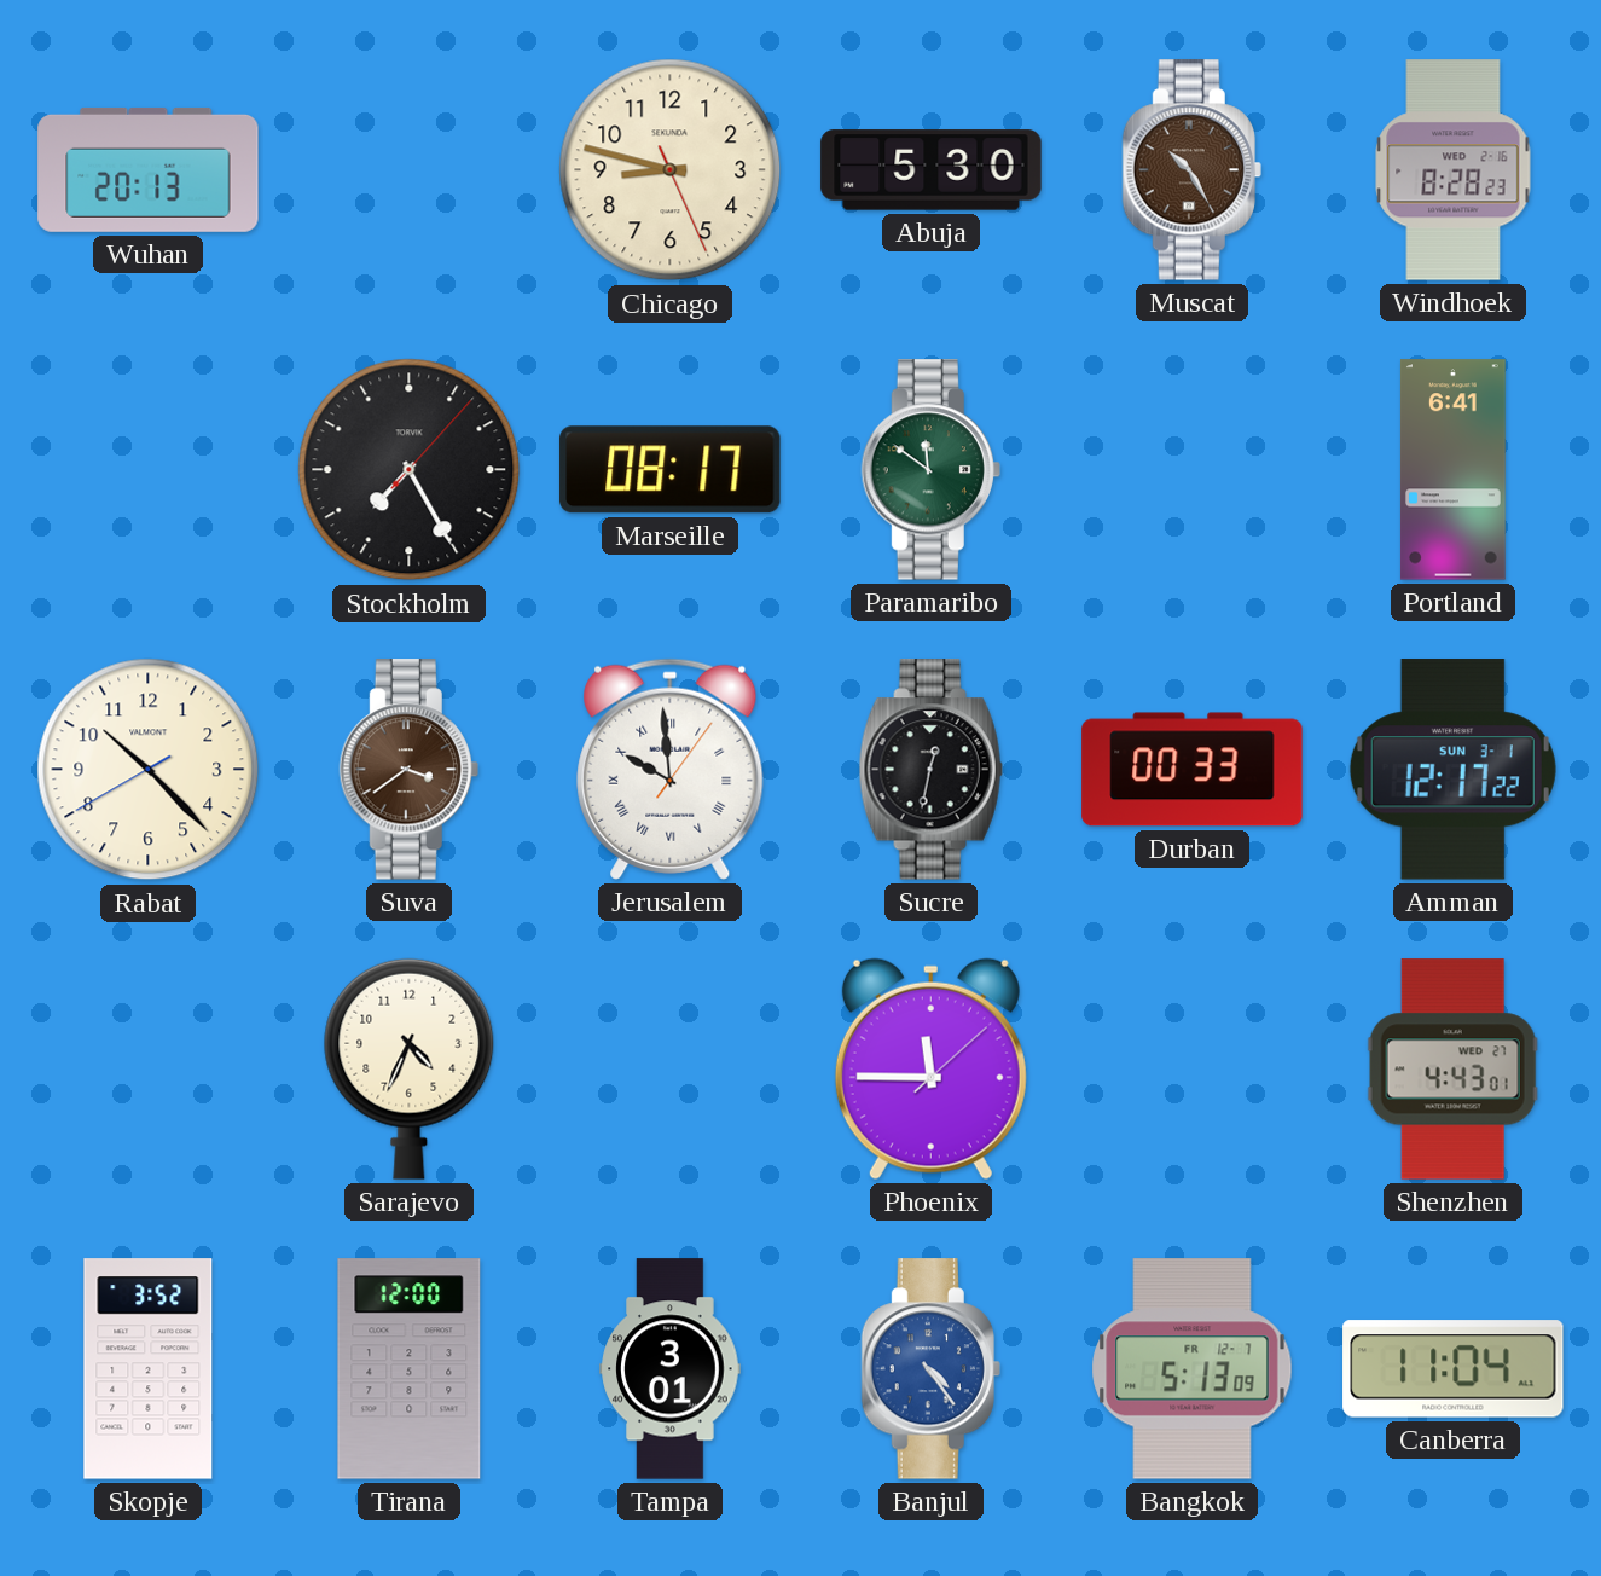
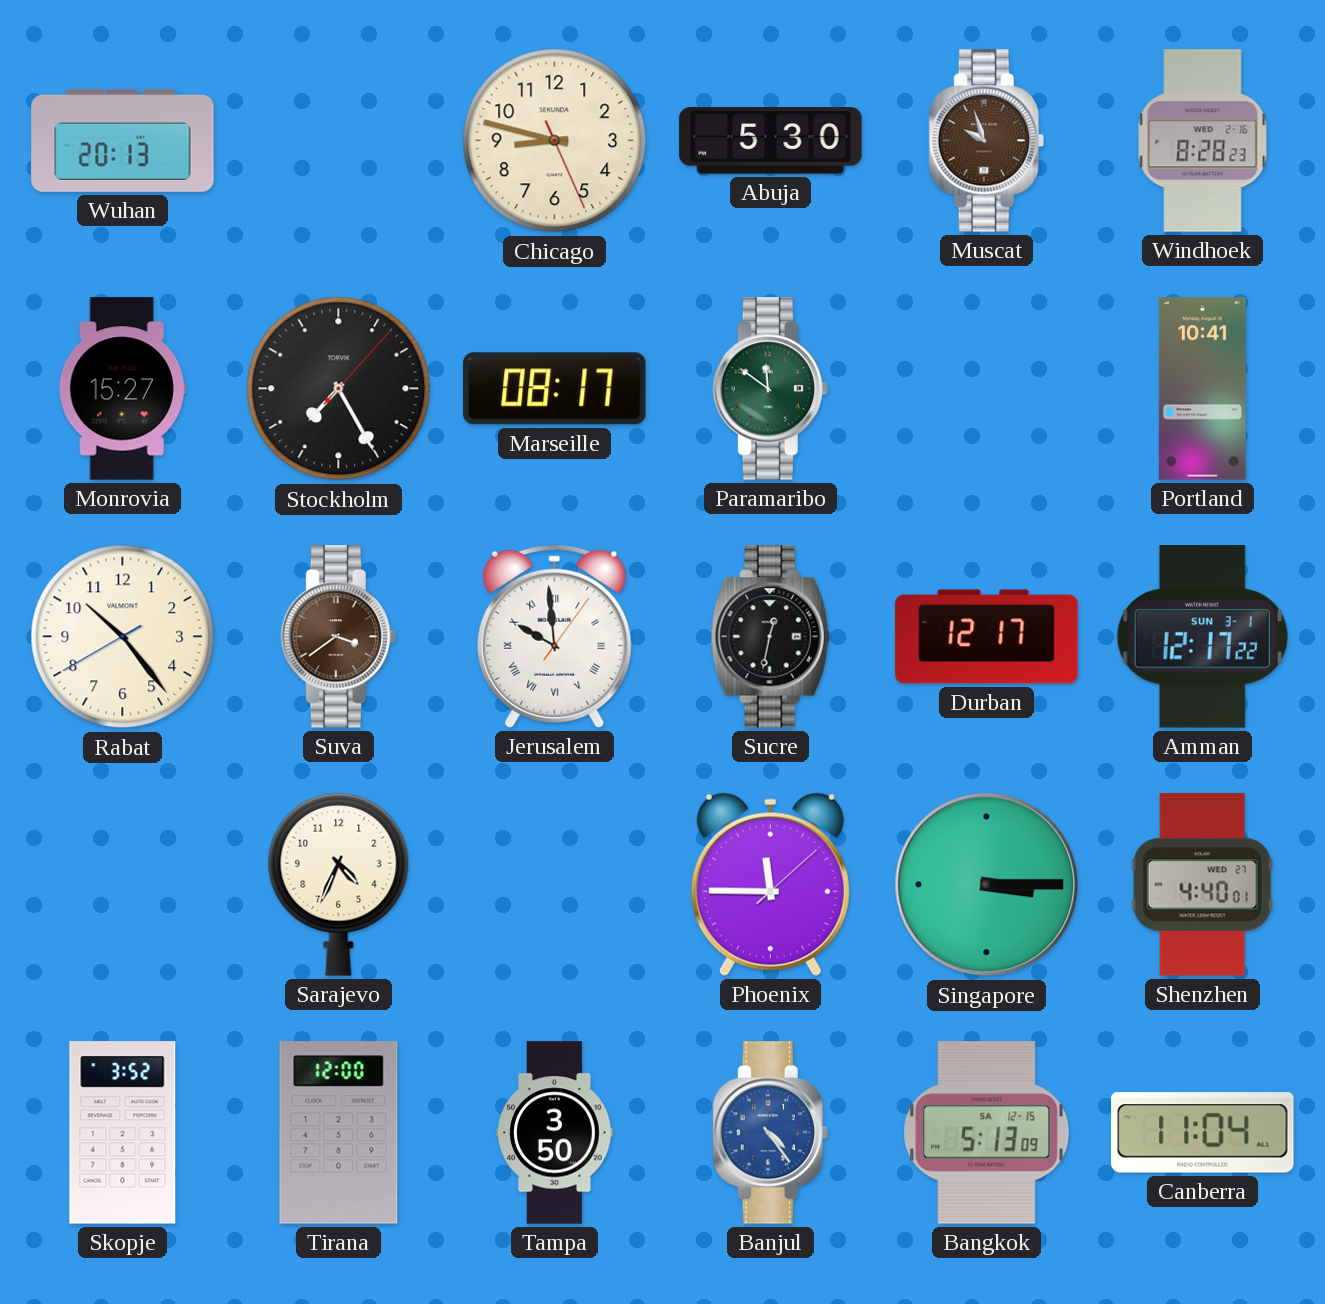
Muscat: 10:25 -> 9:57
Monrovia: none -> 15:27
Portland: 6:41 -> 10:41
Rabat: 10:22 -> 10:23
Durban: 00:33 -> 12:17
Singapore: none -> 3:15
Shenzhen: 4:43 -> 4:40
Tampa: 3:01 -> 3:50
Bangkok date: FR 12-7 -> SA 12-15
